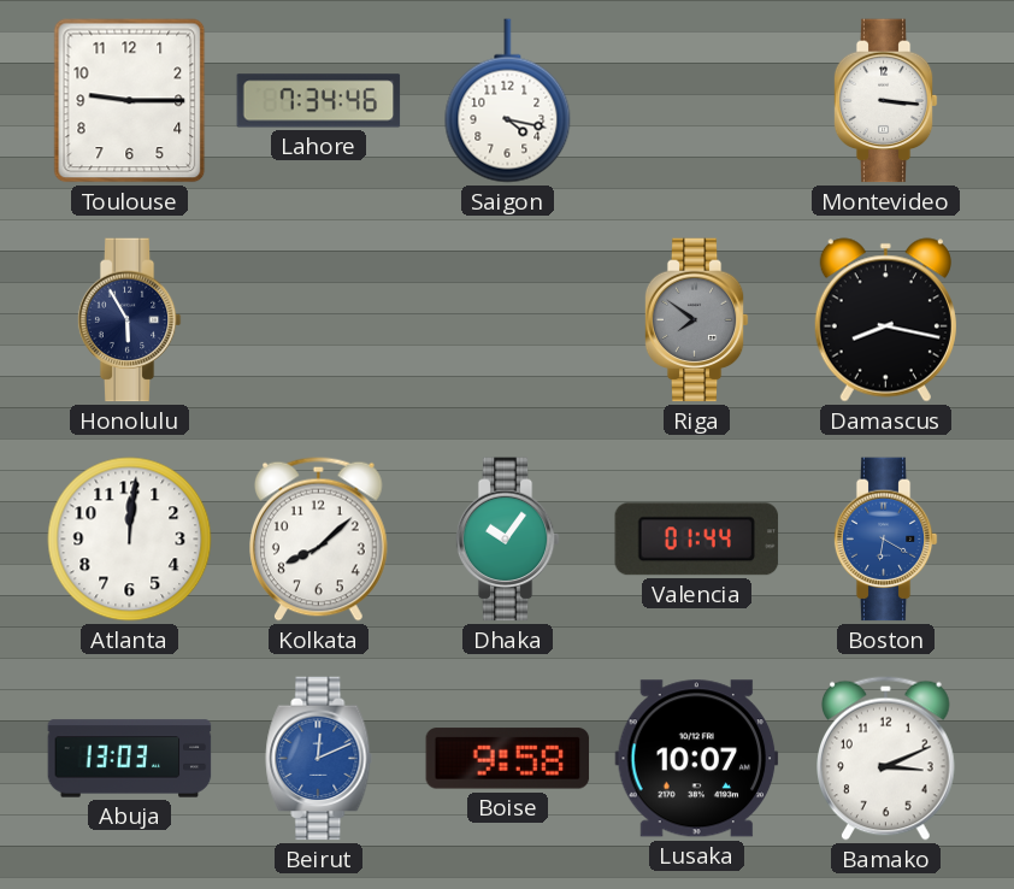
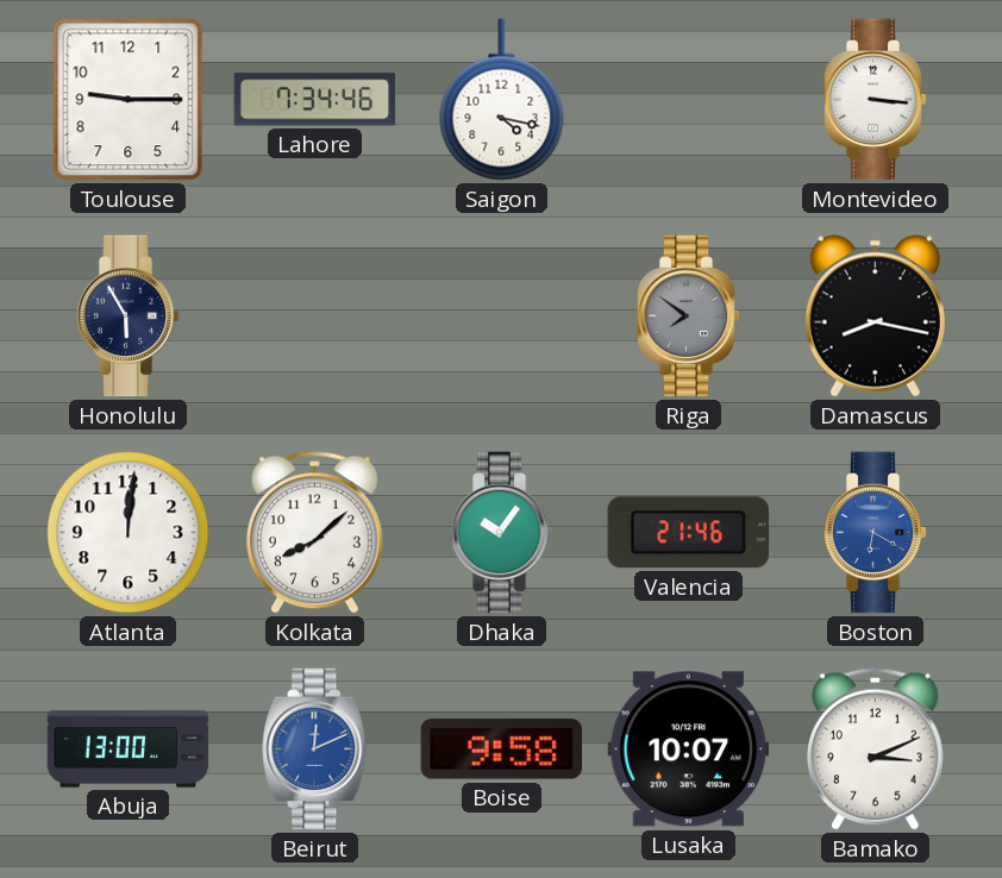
Valencia: 01:44 -> 21:46
Abuja: 13:03 -> 13:00
